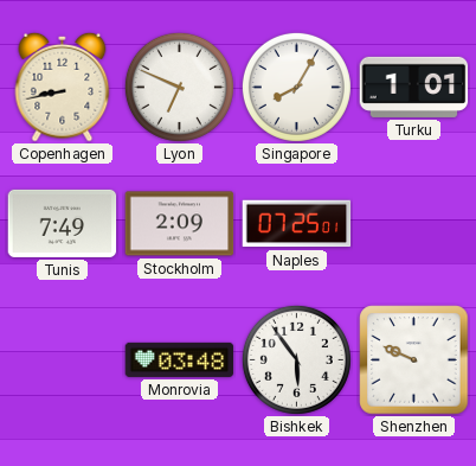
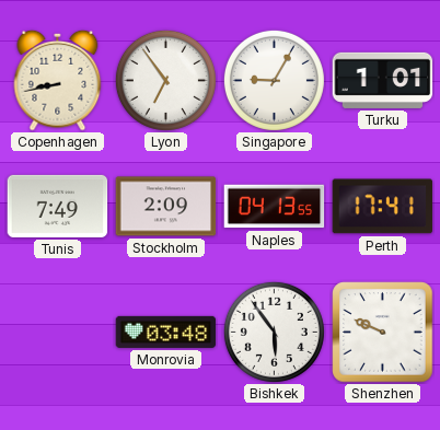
Lyon: 6:49 -> 6:54
Singapore: 8:05 -> 9:05
Naples: 07:25 -> 04:13
Perth: none -> 17:41
